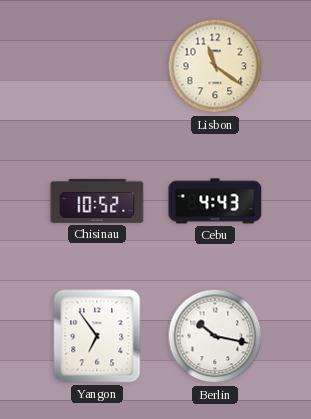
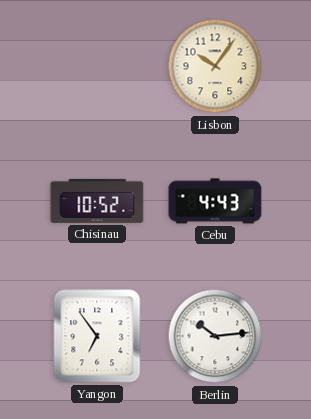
Lisbon: 11:21 -> 10:06
Berlin: 10:17 -> 10:14
